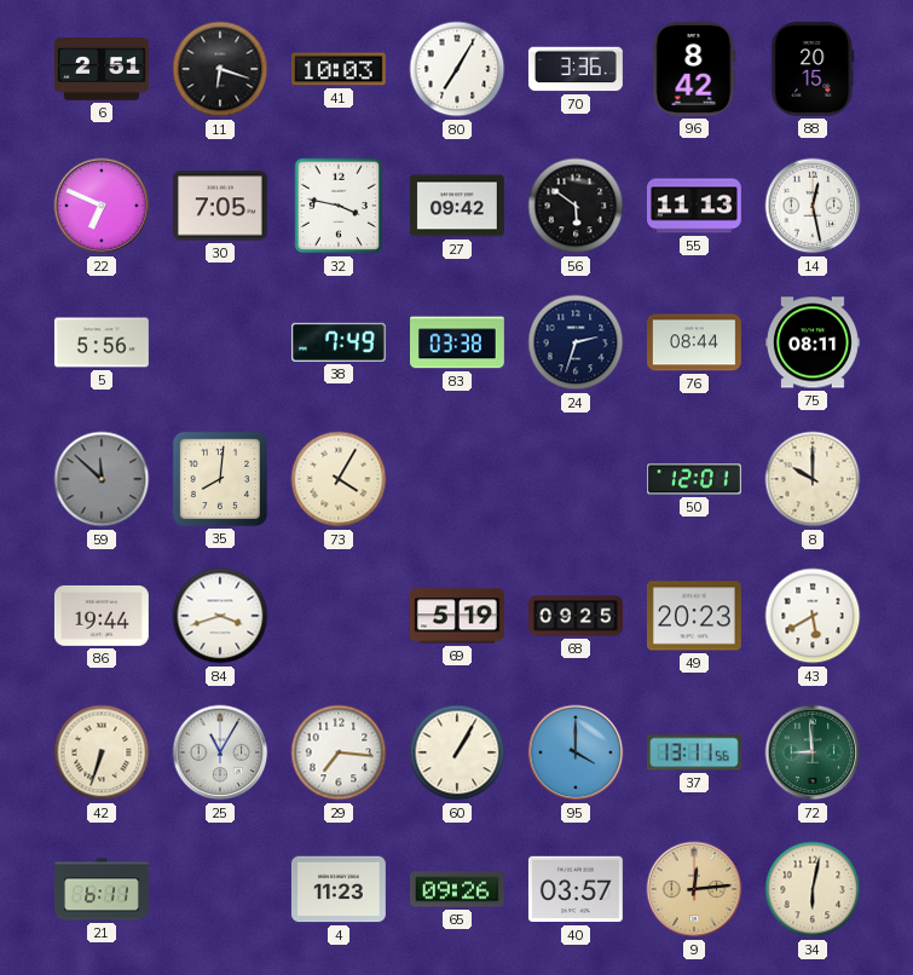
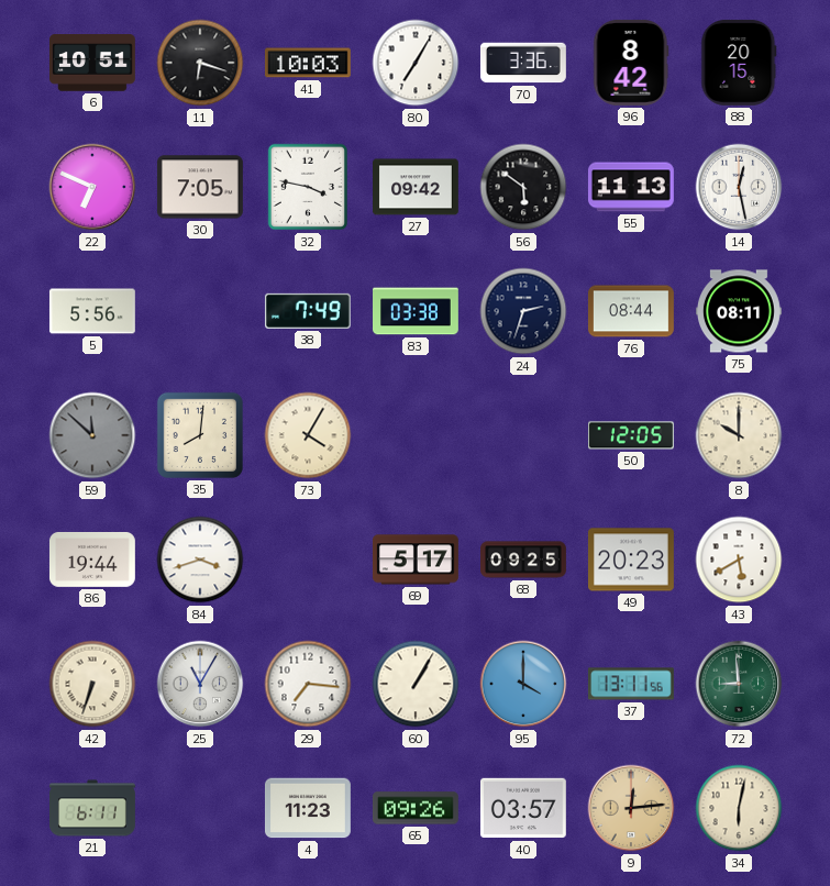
6: 2:51 -> 10:51
50: 12:01 -> 12:05
69: 5:19 -> 5:17
